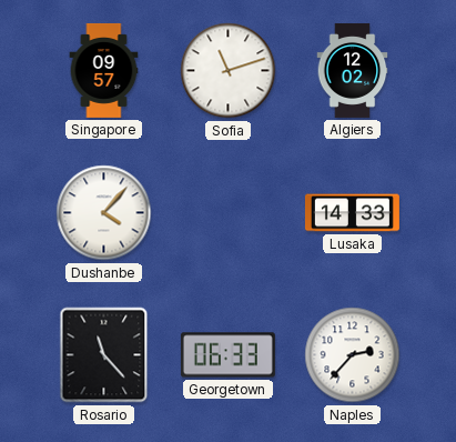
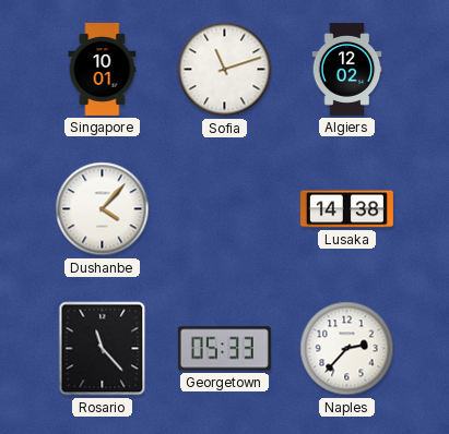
Singapore: 09:57 -> 10:01
Lusaka: 14:33 -> 14:38
Georgetown: 06:33 -> 05:33
